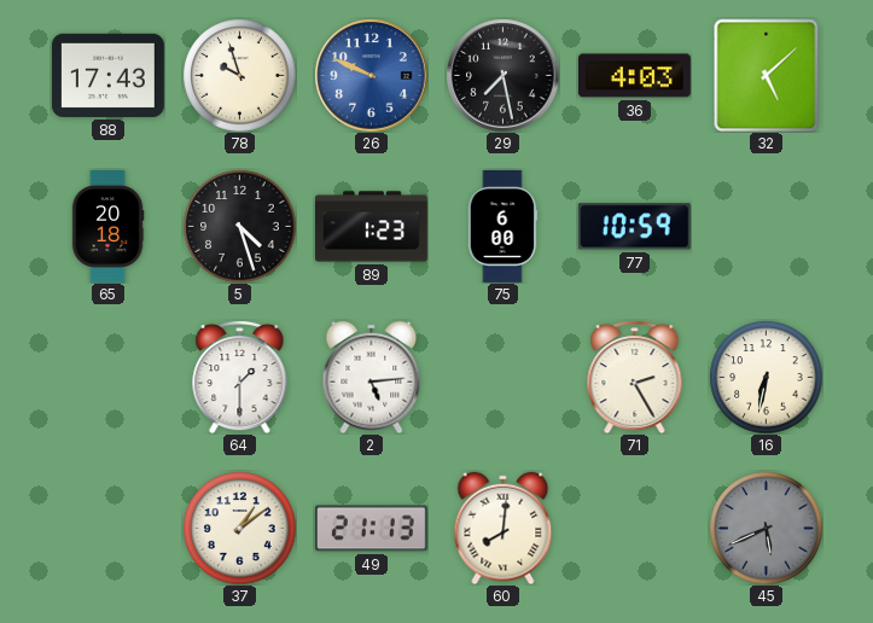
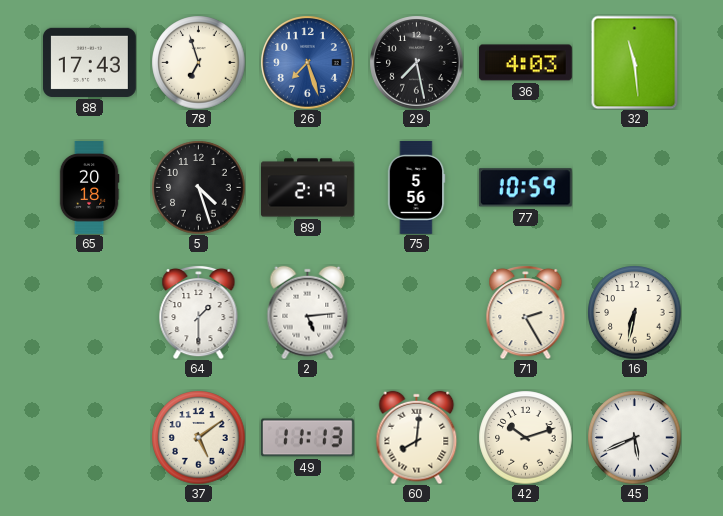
78: 9:57 -> 6:57
26: 9:49 -> 7:27
32: 5:08 -> 11:29
89: 1:23 -> 2:19
75: 6:00 -> 5:56
37: 1:09 -> 5:09
49: 21:13 -> 11:13
42: none -> 10:12
45 dial: grey -> white
